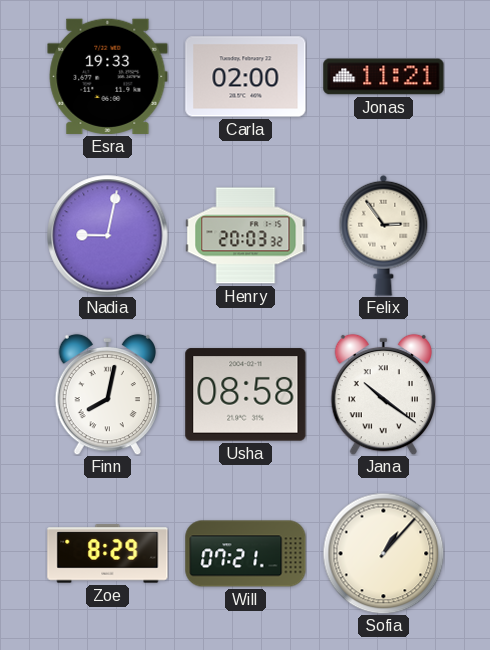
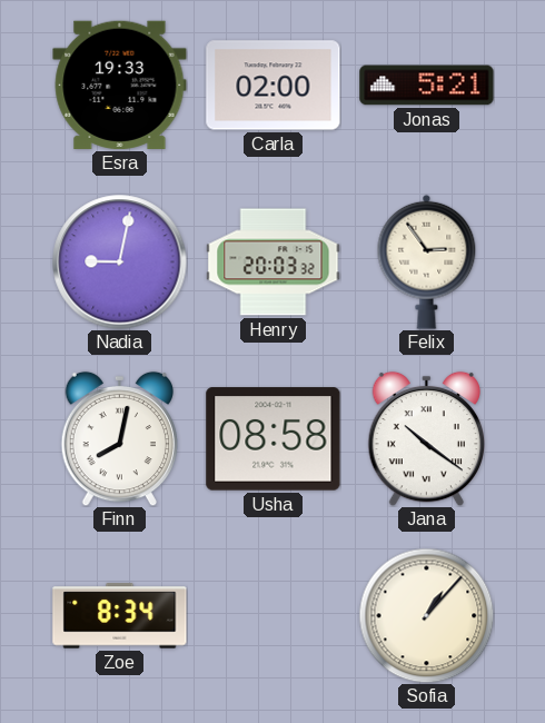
Jonas: 11:21 -> 5:21
Zoe: 8:29 -> 8:34
Will: 07:21 -> none
